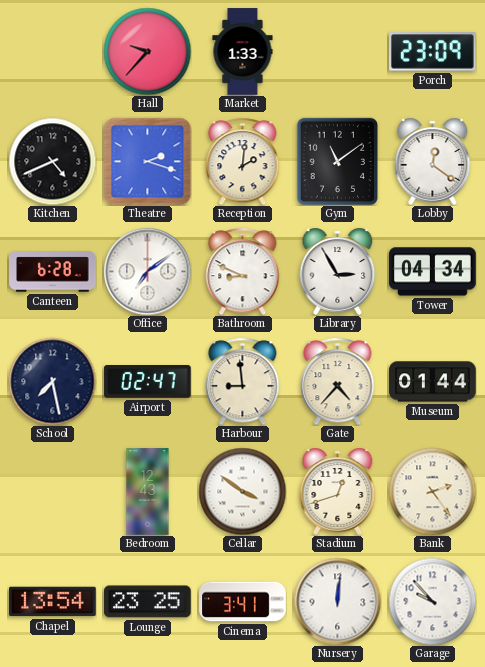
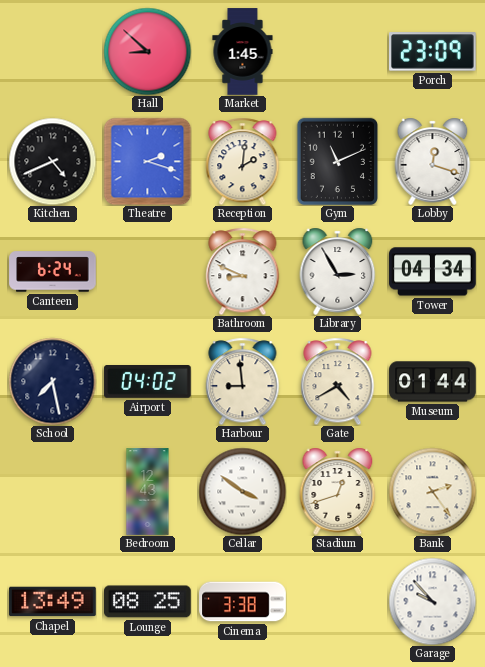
Hall: 9:37 -> 8:52
Market: 1:33 -> 1:45
Gym: 11:09 -> 11:11
Lobby: 12:21 -> 12:18
Canteen: 6:28 -> 6:24
Office: 7:09 -> none
Airport: 02:47 -> 04:02
Gate: 4:37 -> 4:40
Chapel: 13:54 -> 13:49
Lounge: 23:25 -> 08:25
Cinema: 3:41 -> 3:38
Nursery: 12:01 -> none
